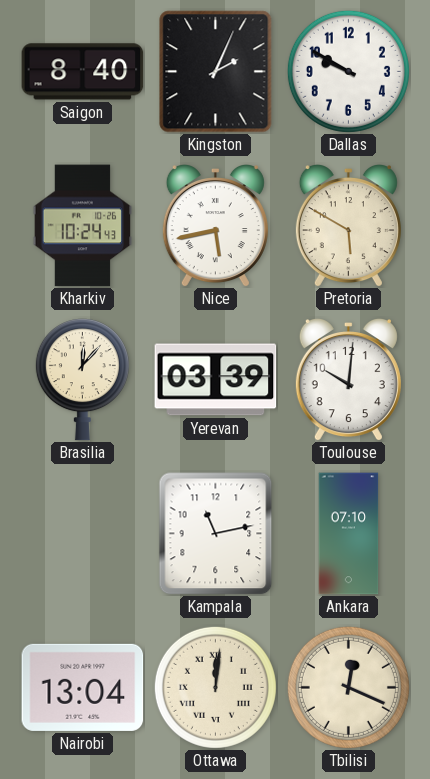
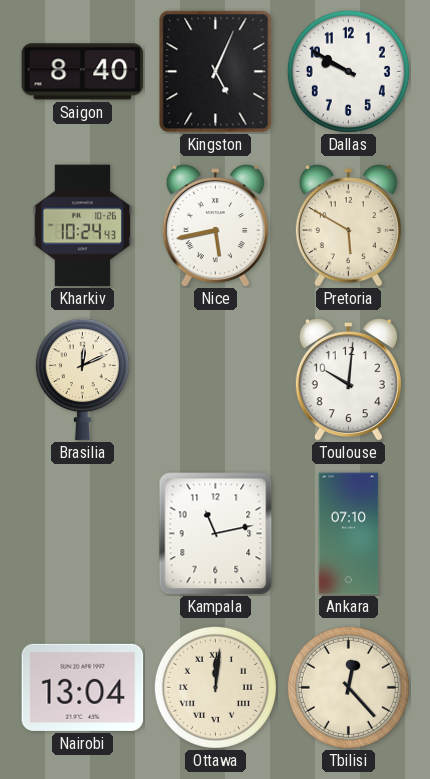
Kingston: 2:04 -> 5:04
Brasilia: 12:07 -> 12:11
Yerevan: 03:39 -> none
Tbilisi: 12:19 -> 12:23
